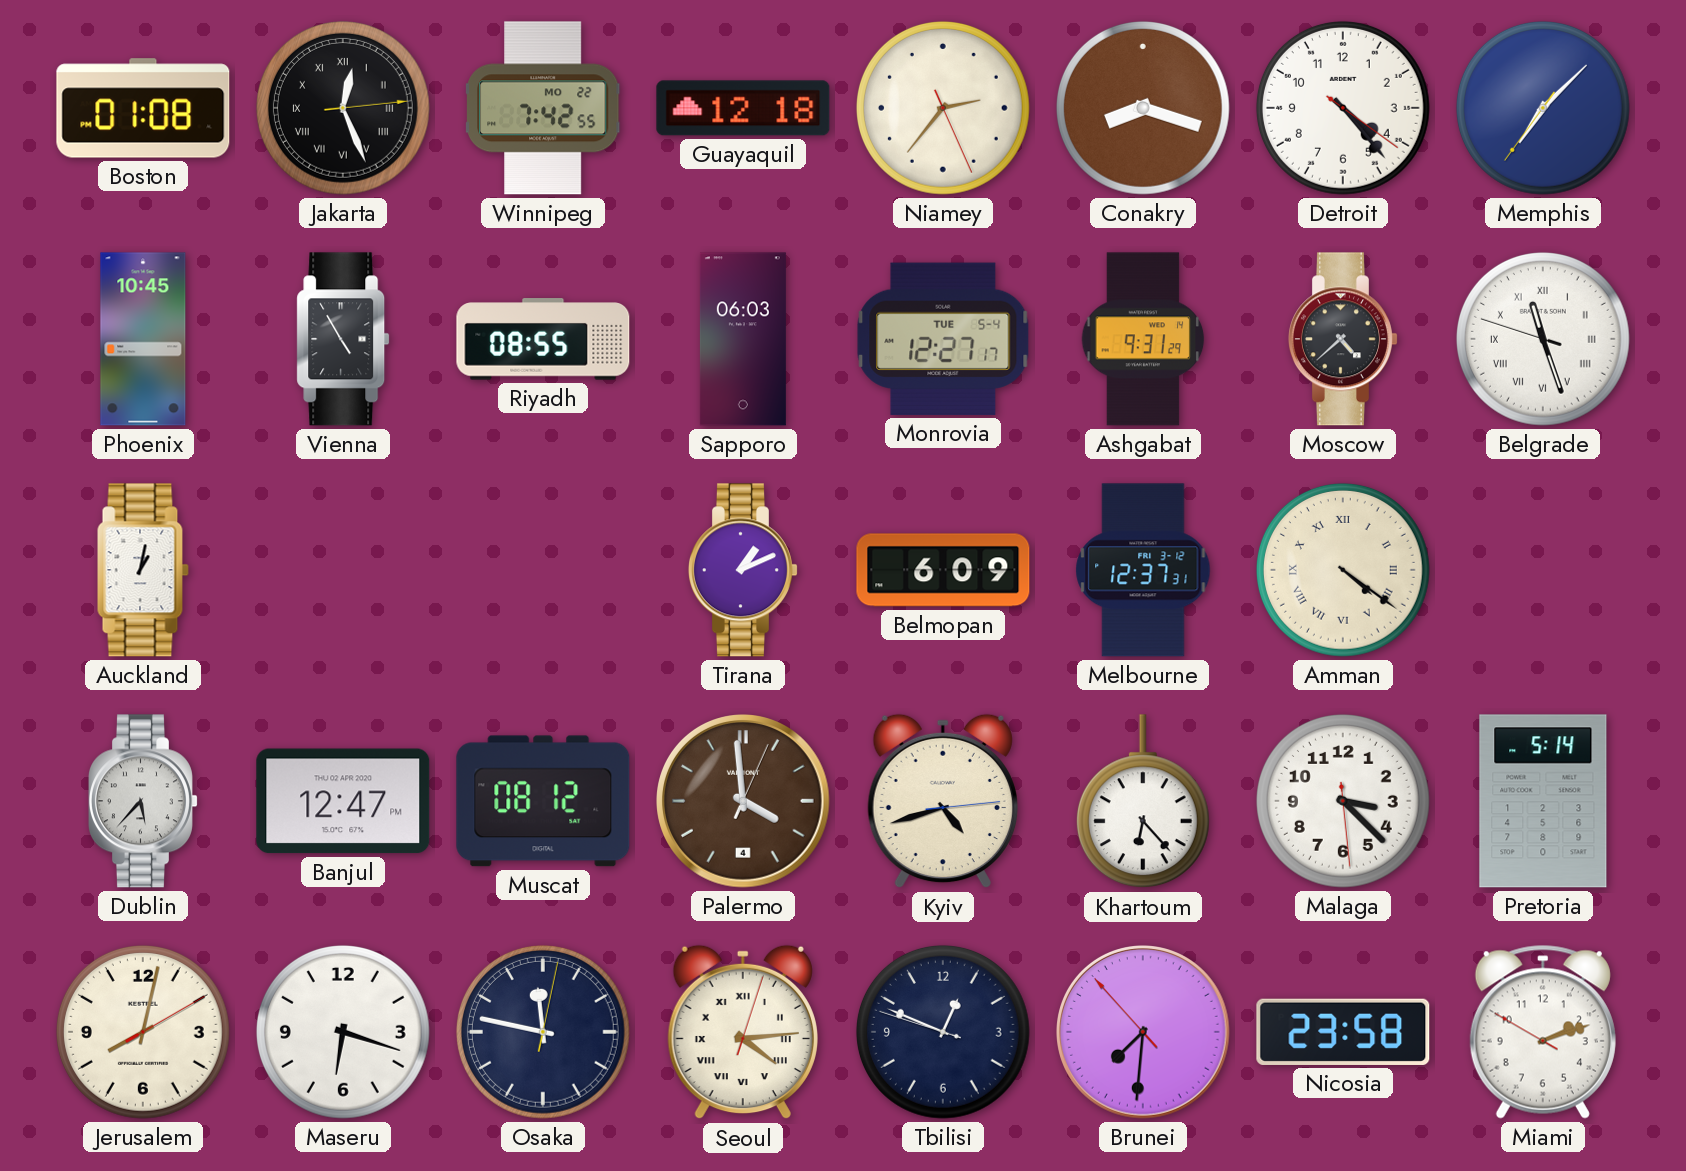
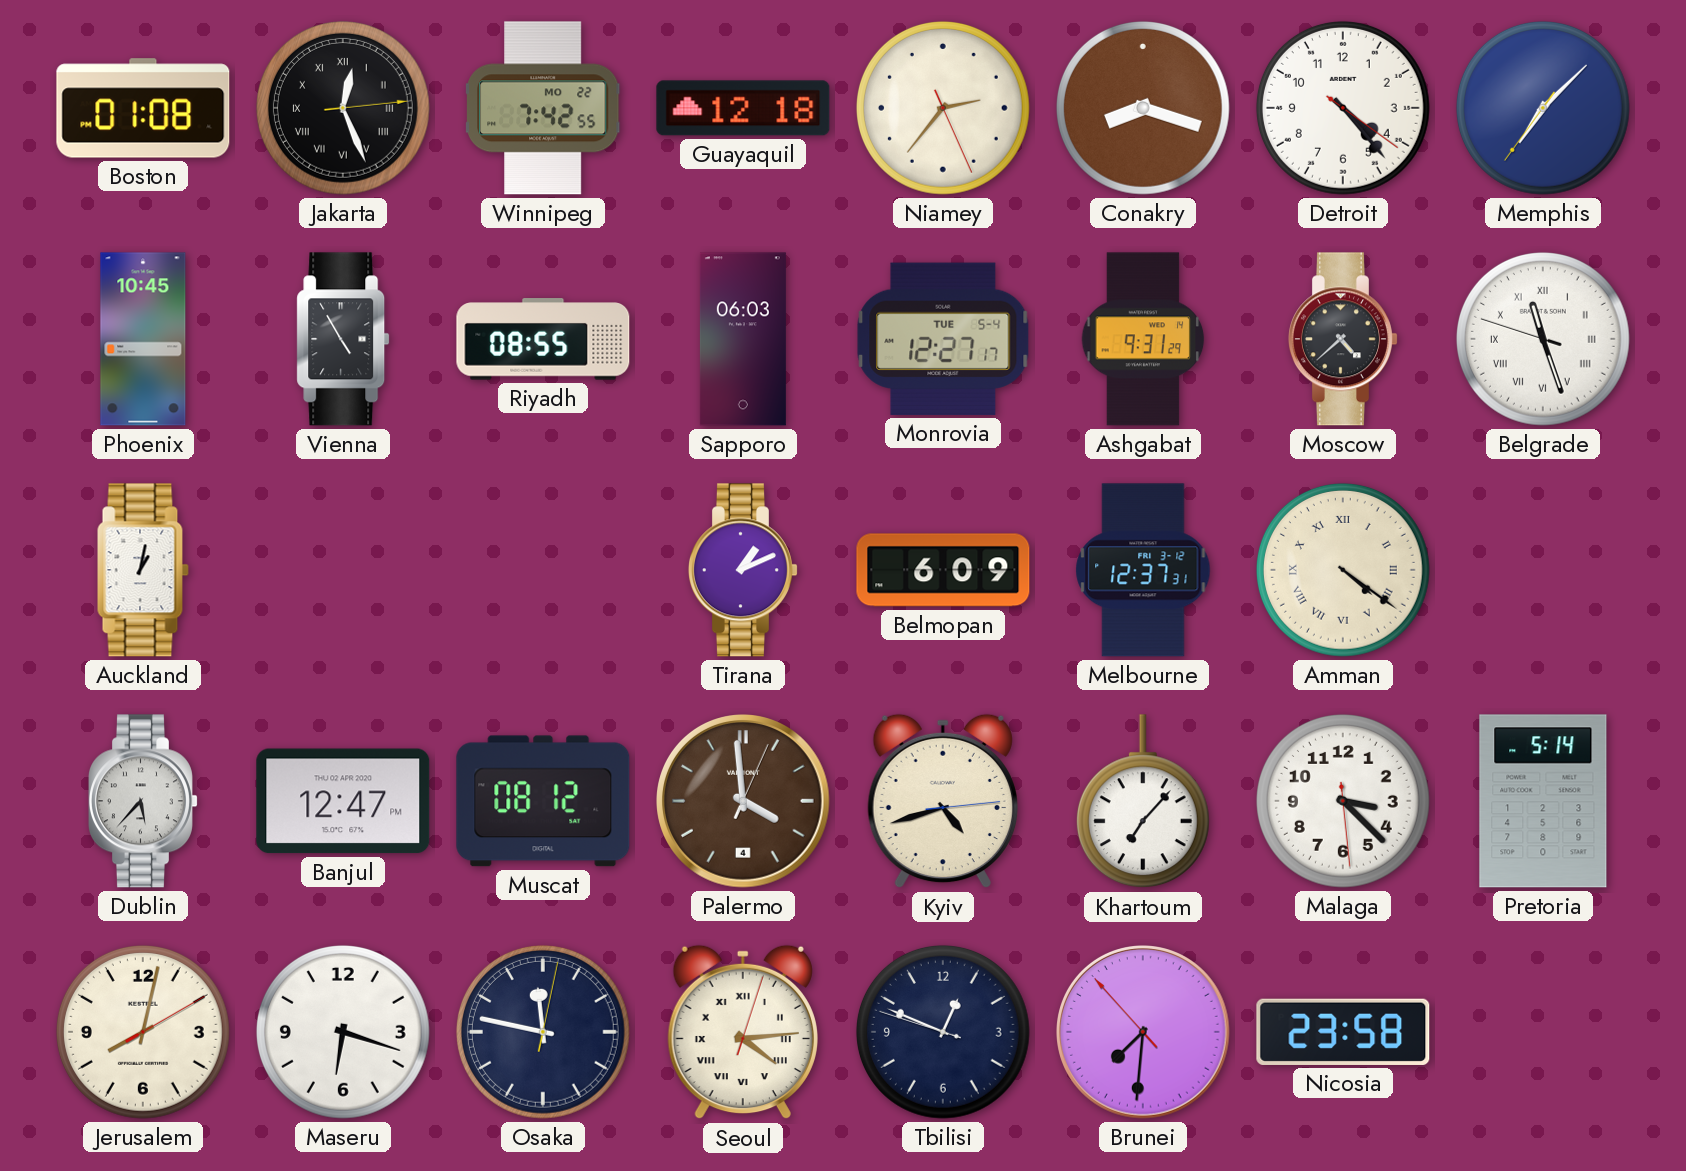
Khartoum: 6:23 -> 7:07
Miami: 2:11 -> none
